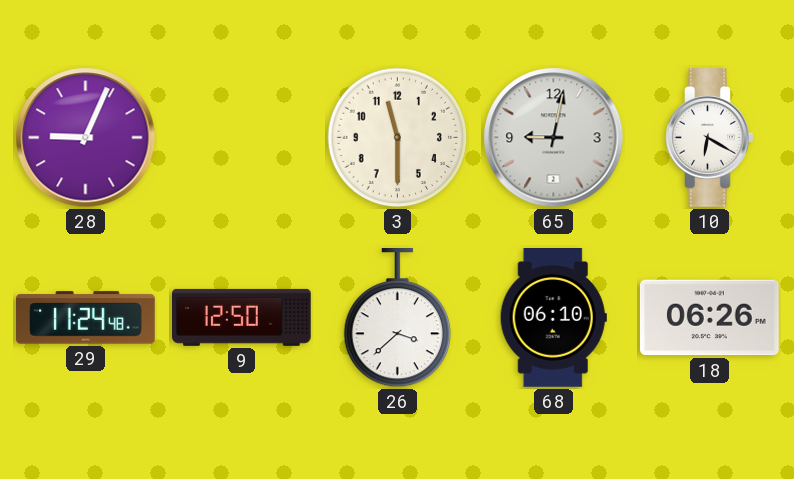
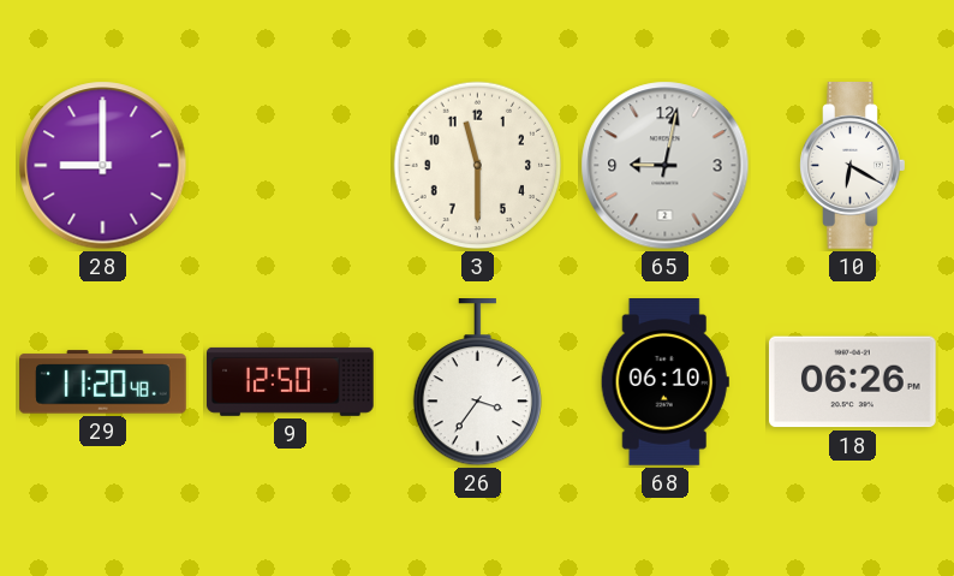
28: 9:04 -> 9:00
29: 11:24 -> 11:20
26: 3:38 -> 3:36
